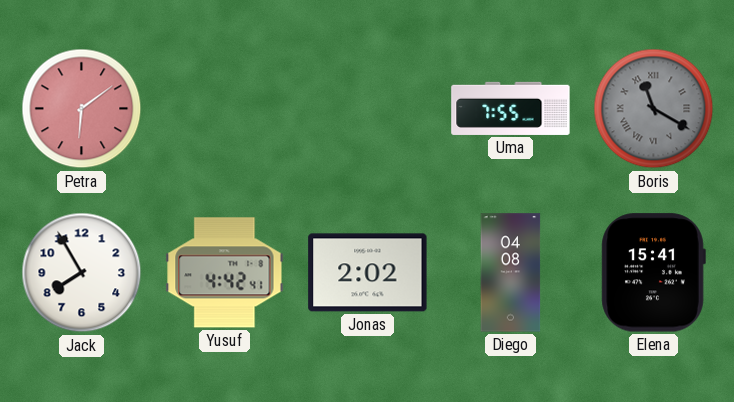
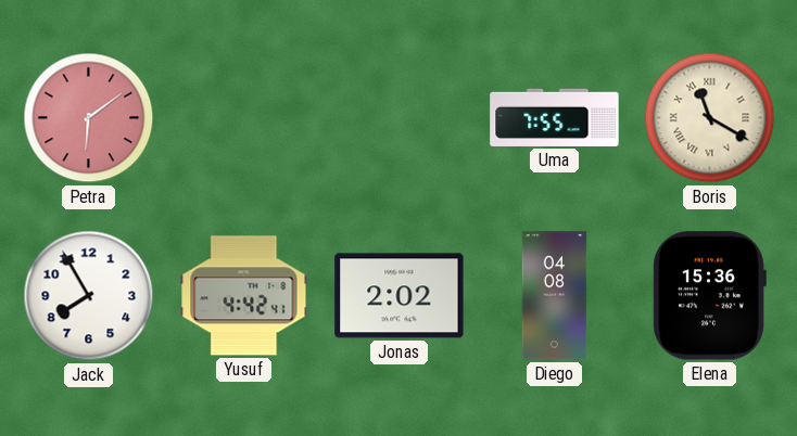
Boris dial: grey -> cream
Elena: 15:41 -> 15:36
